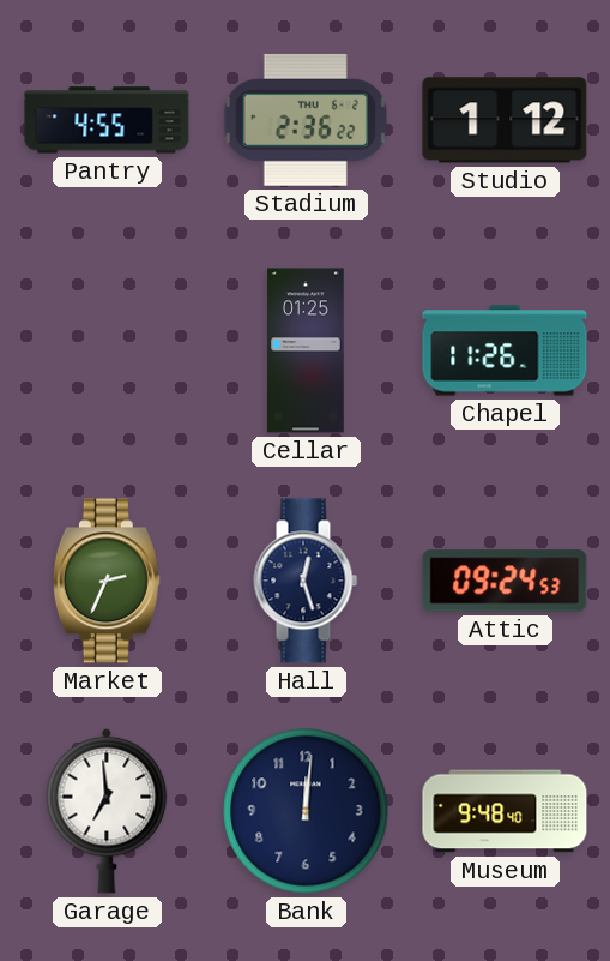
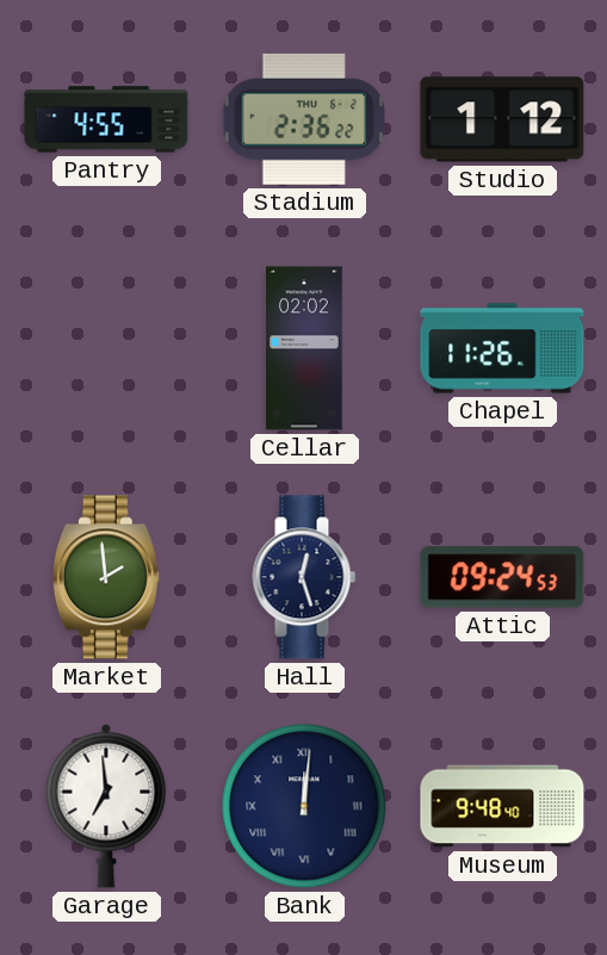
Cellar: 01:25 -> 02:02
Market: 2:34 -> 1:59
Bank numerals: Arabic -> Roman
